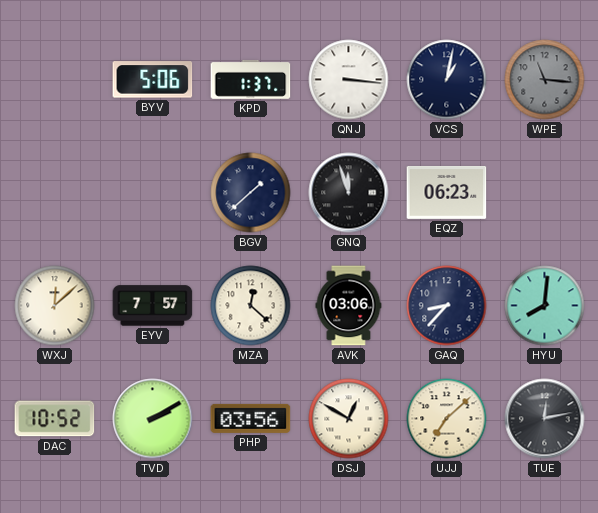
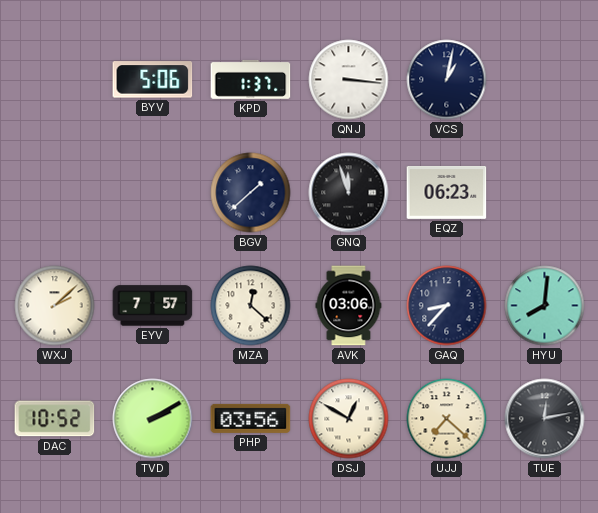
WPE: 11:16 -> none
WXJ: 12:08 -> 2:08
UJJ: 7:08 -> 7:22
